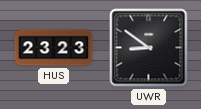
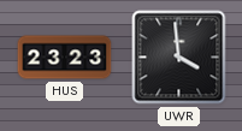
UWR: 8:51 -> 3:59
